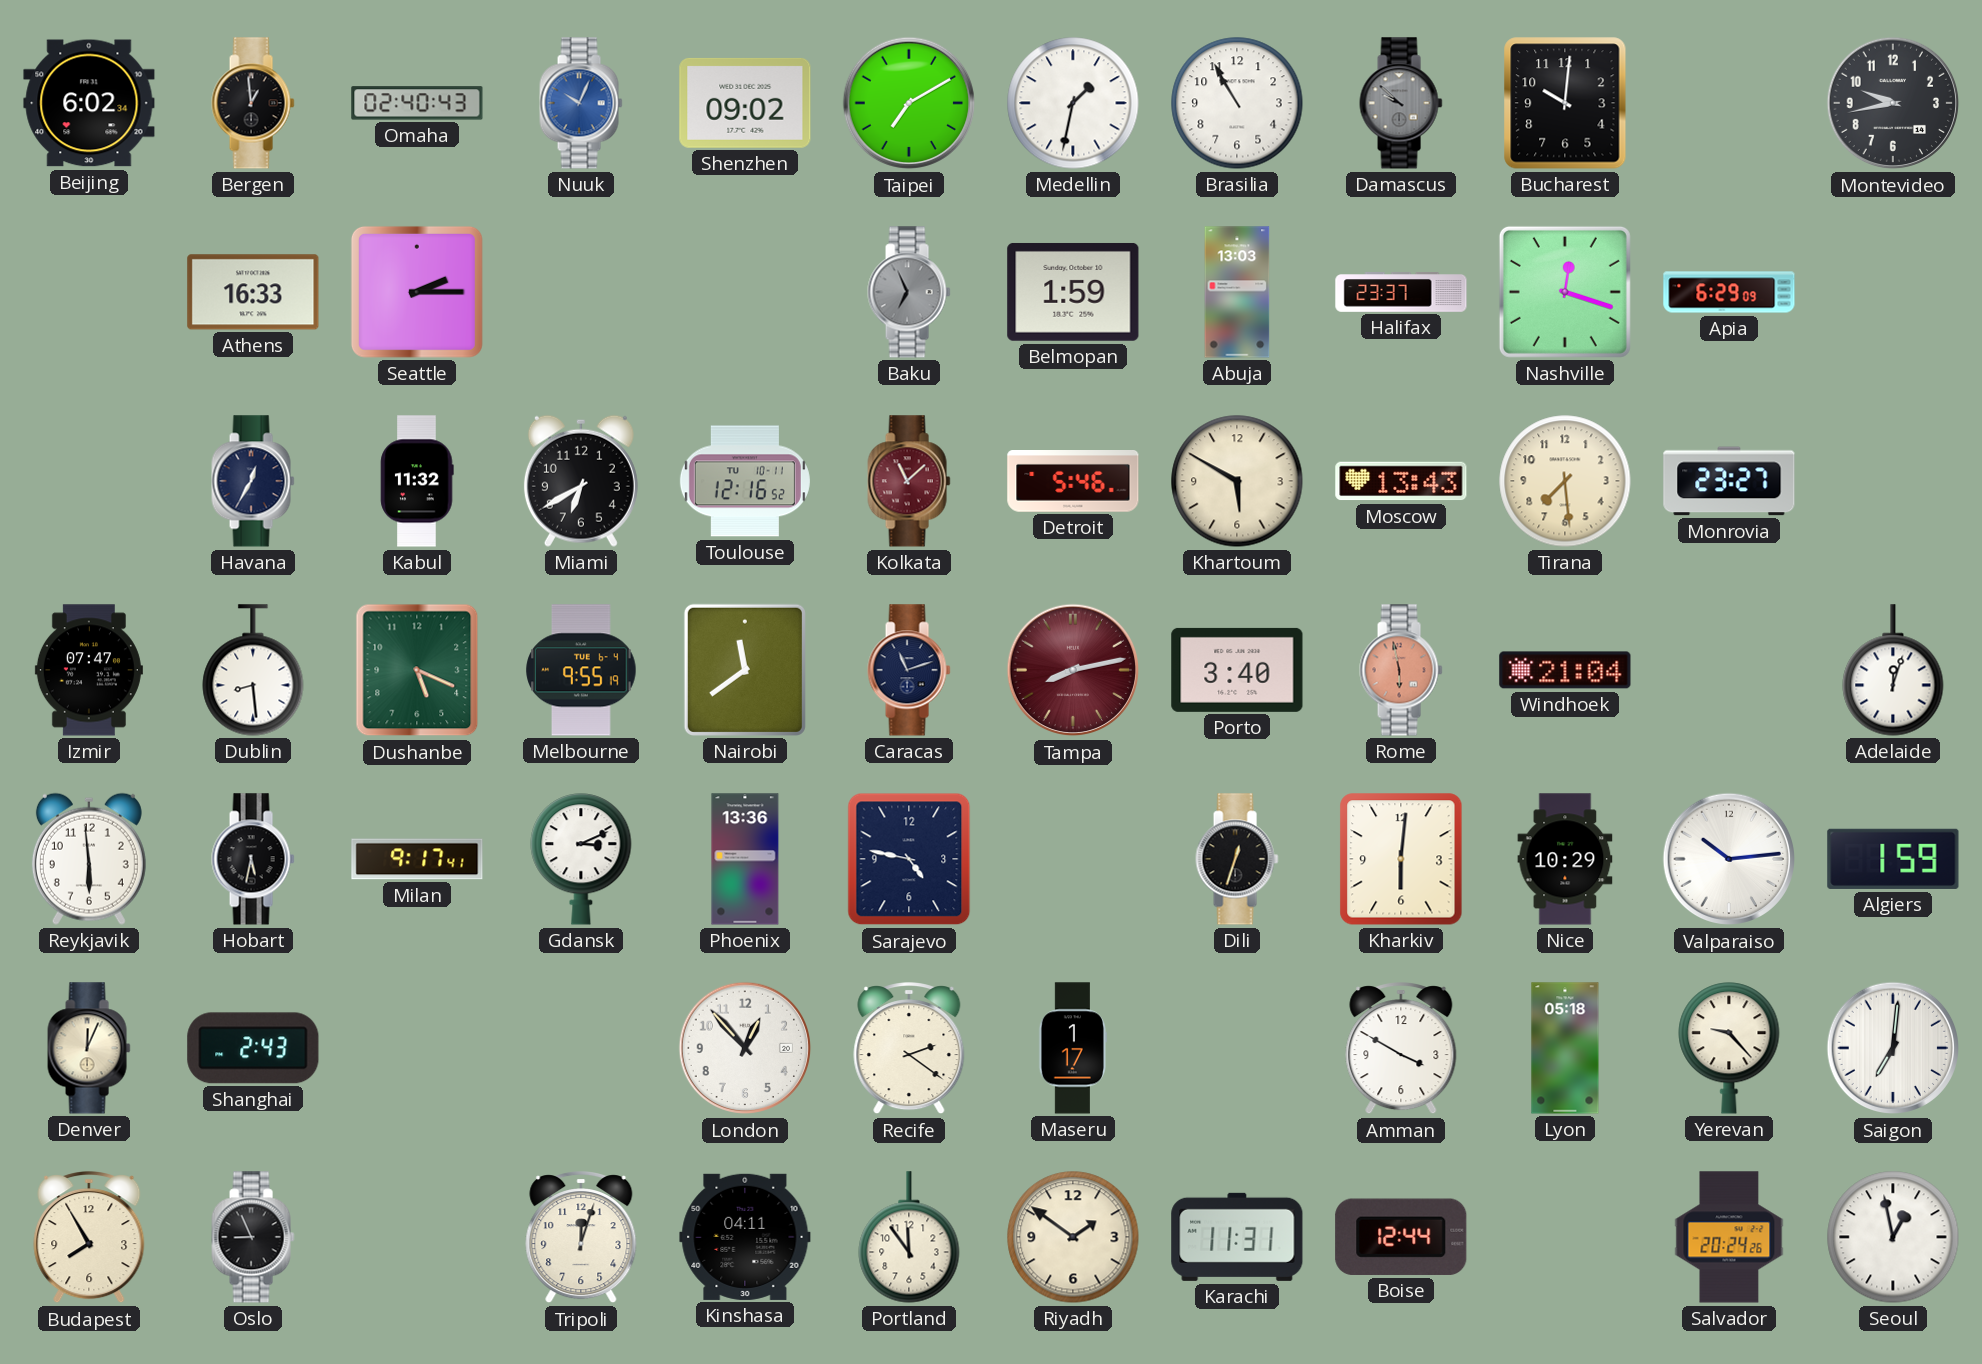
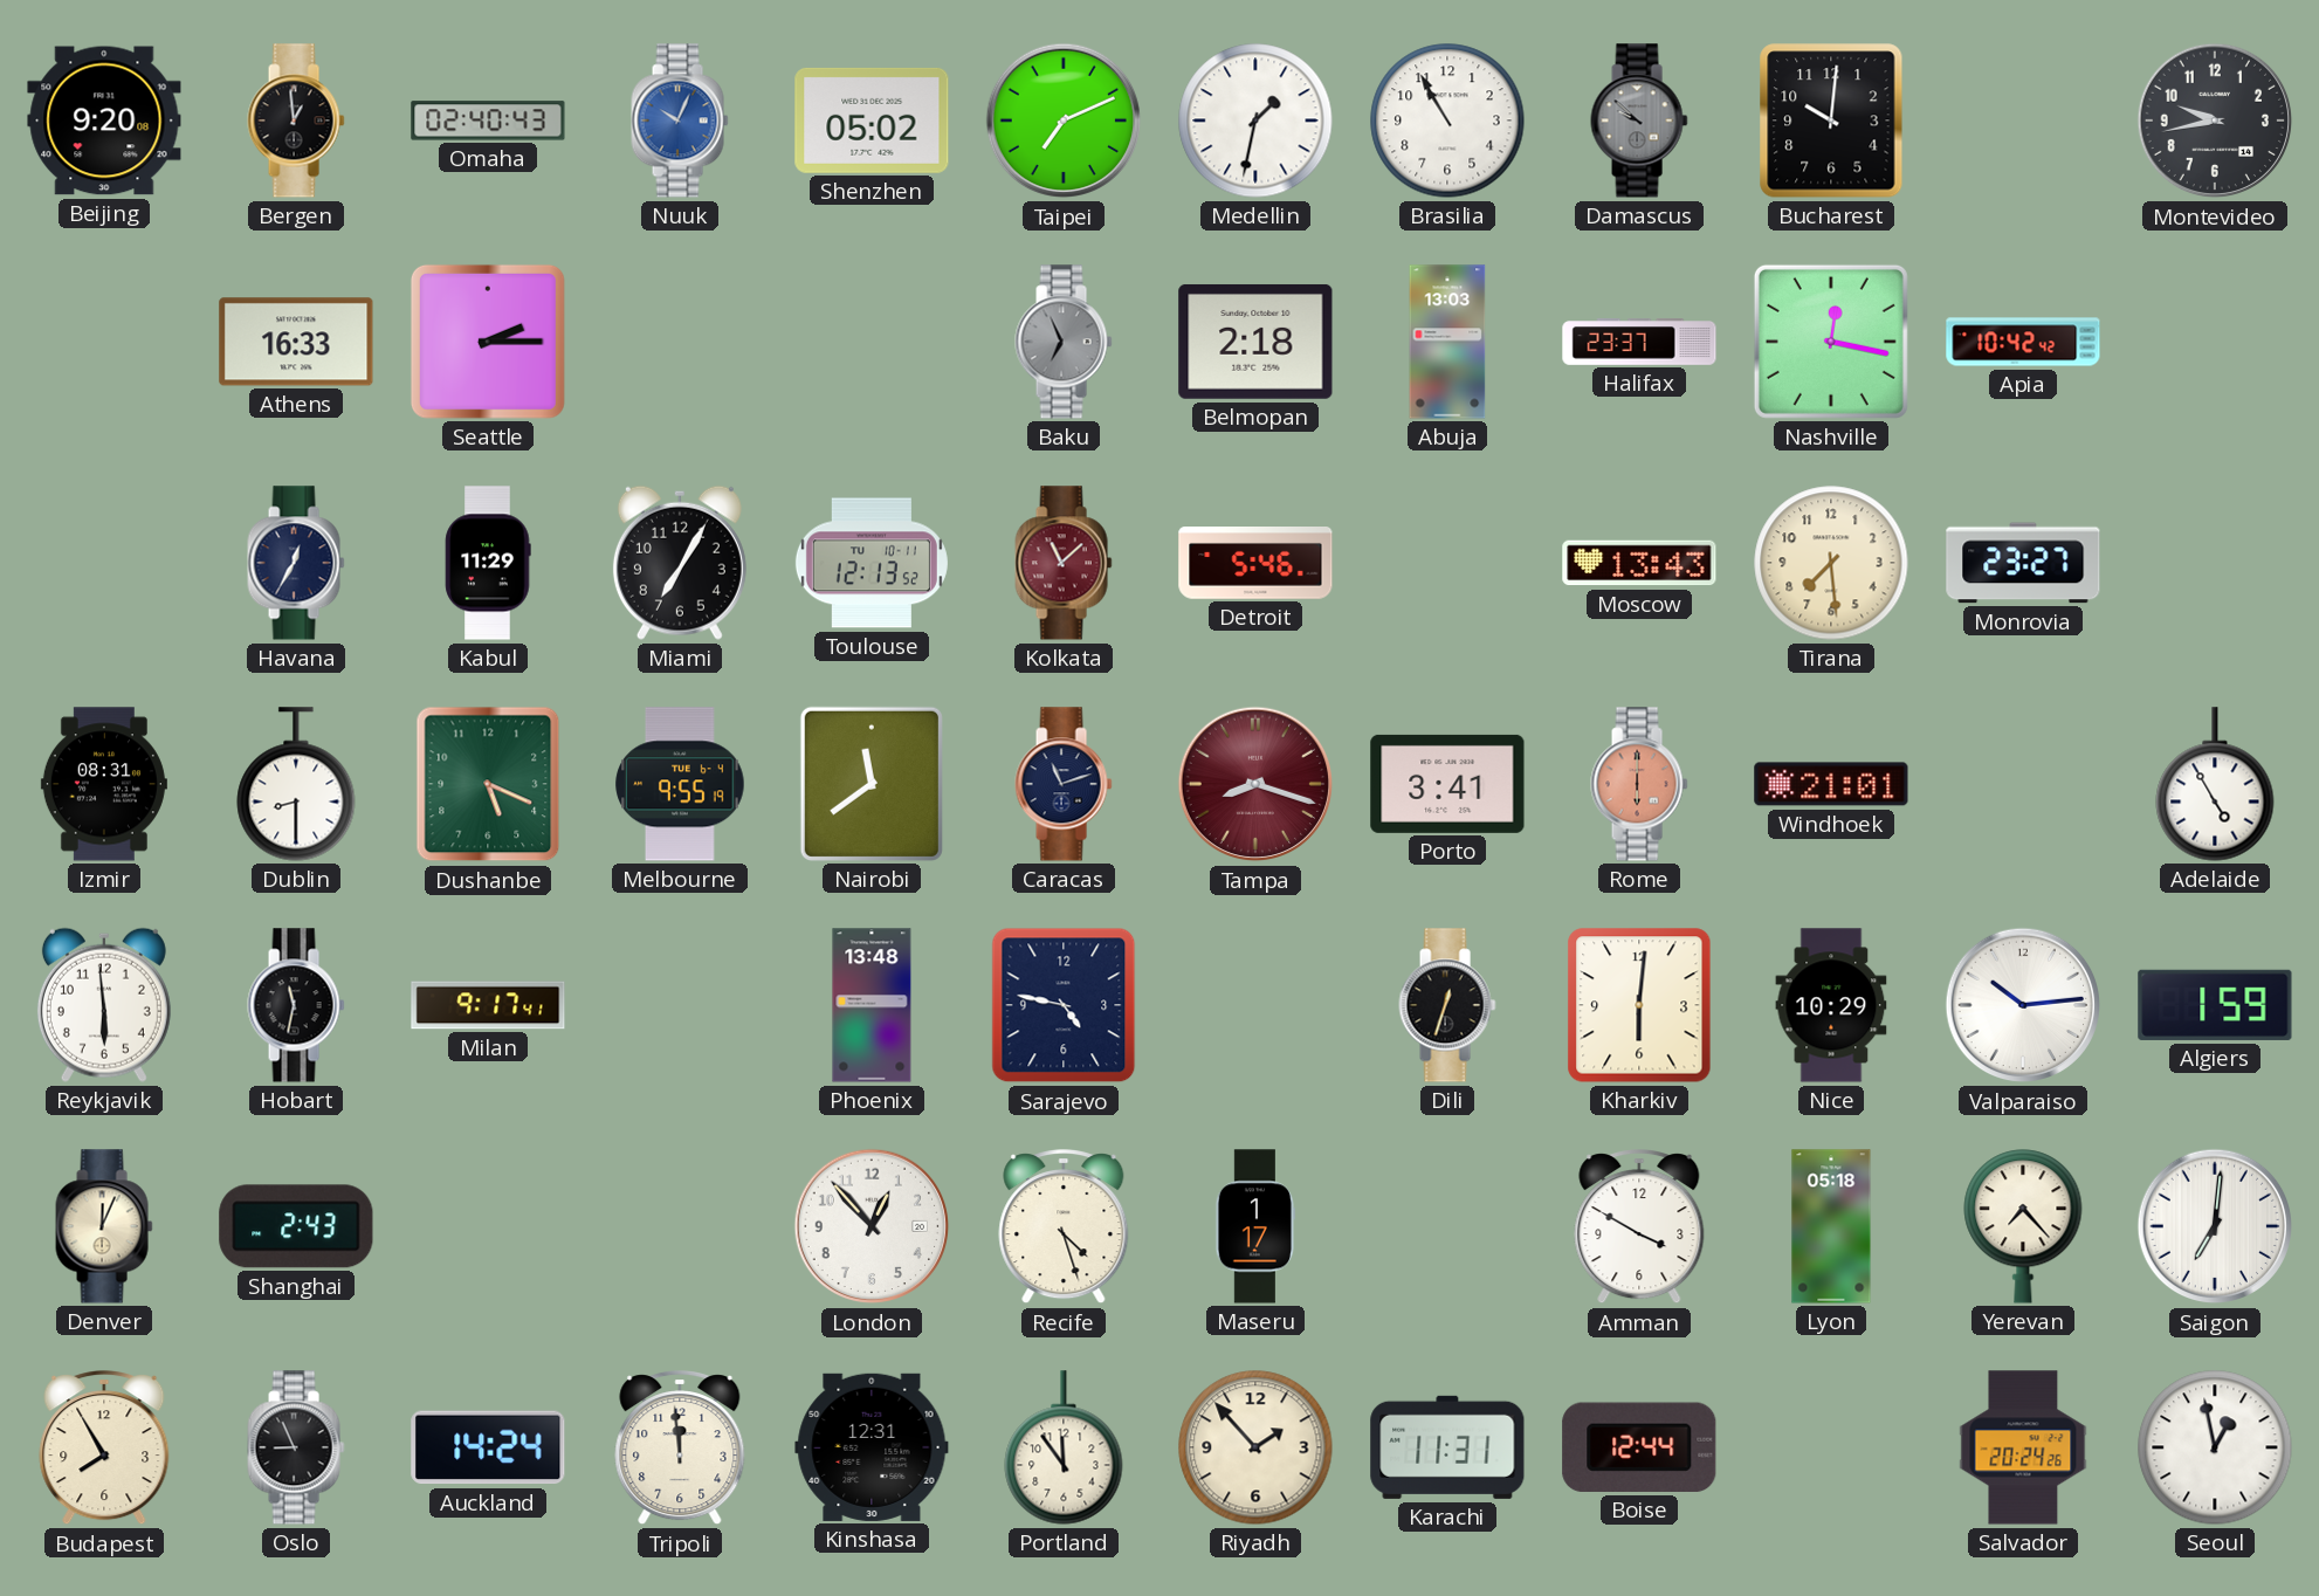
Beijing: 6:02 -> 9:20
Shenzhen: 09:02 -> 05:02
Taipei: 7:10 -> 7:11
Belmopan: 1:59 -> 2:18
Nashville: 12:18 -> 12:17
Apia: 6:29 -> 10:42
Kabul: 11:32 -> 11:29
Miami: 6:40 -> 7:05
Toulouse: 12:16 -> 12:13
Khartoum: 5:50 -> none
Izmir: 07:47 -> 08:31
Dublin: 8:29 -> 8:30
Tampa: 8:13 -> 8:18
Porto: 3:40 -> 3:41
Rome: 5:58 -> 6:00
Windhoek: 21:04 -> 21:01
Adelaide: 12:03 -> 4:55
Hobart: 5:32 -> 11:32
Gdansk: 3:11 -> none
Phoenix: 13:36 -> 13:48
Recife: 2:21 -> 4:27
Yerevan: 9:23 -> 7:23
Auckland: none -> 14:24
Tripoli: 12:03 -> 11:59
Kinshasa: 04:11 -> 12:31
Riyadh: 1:51 -> 1:53
